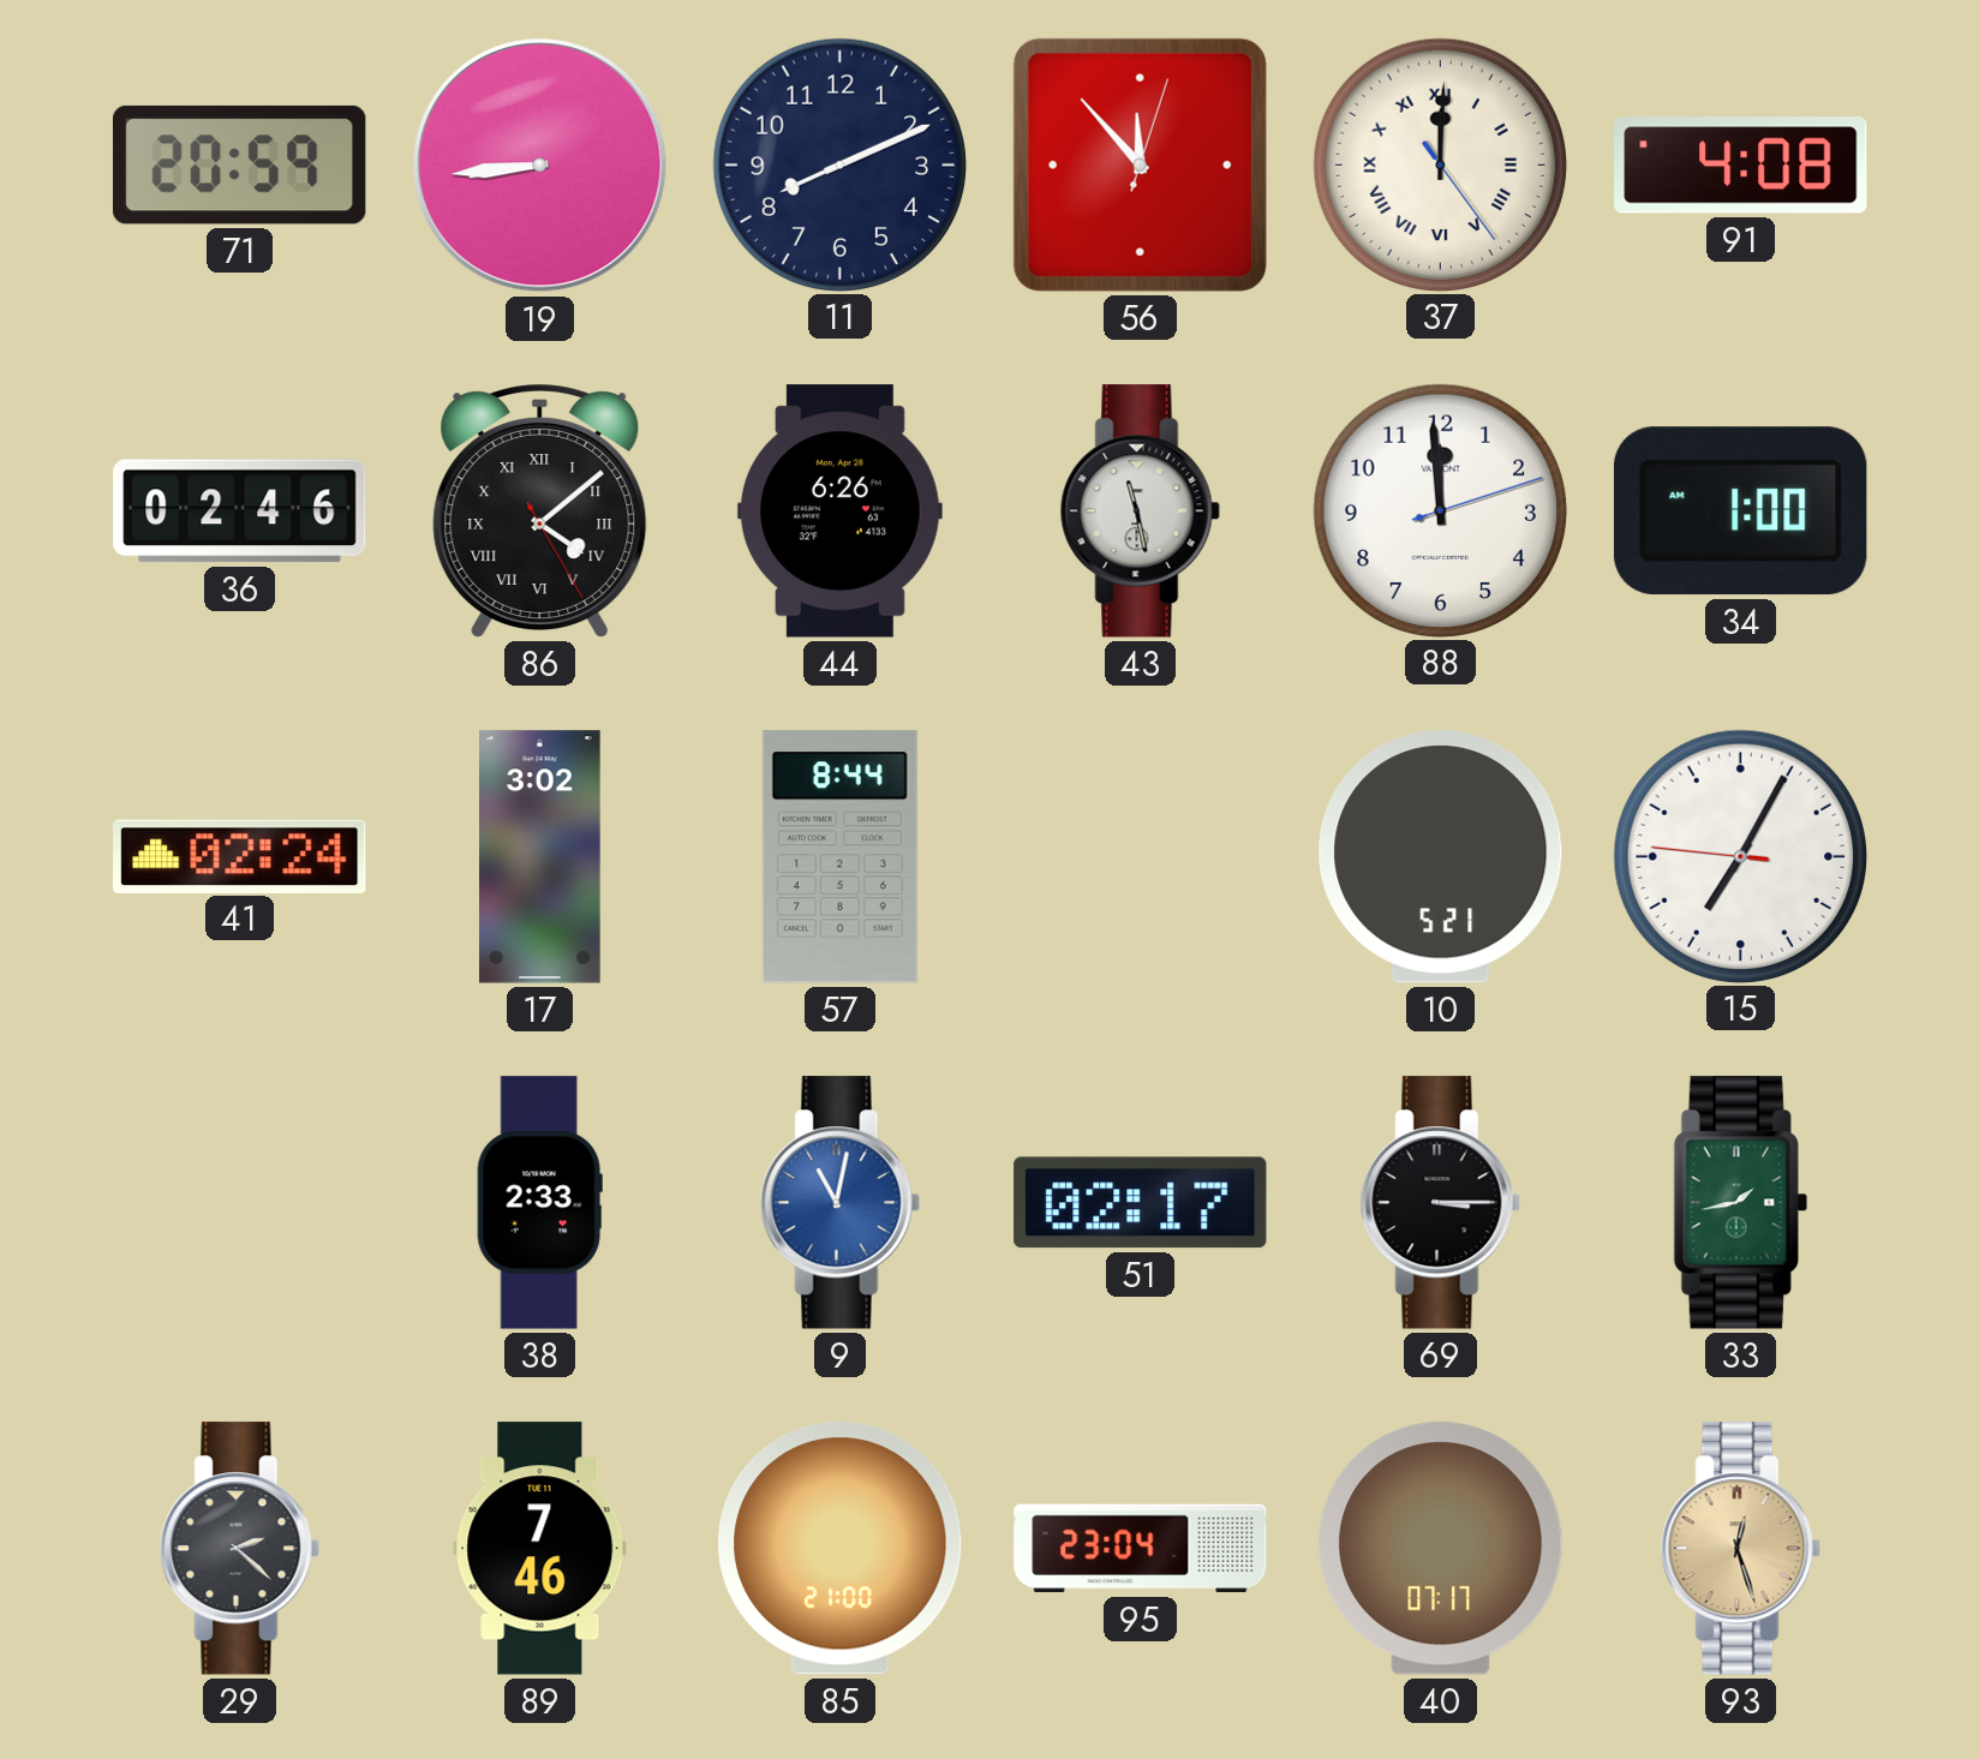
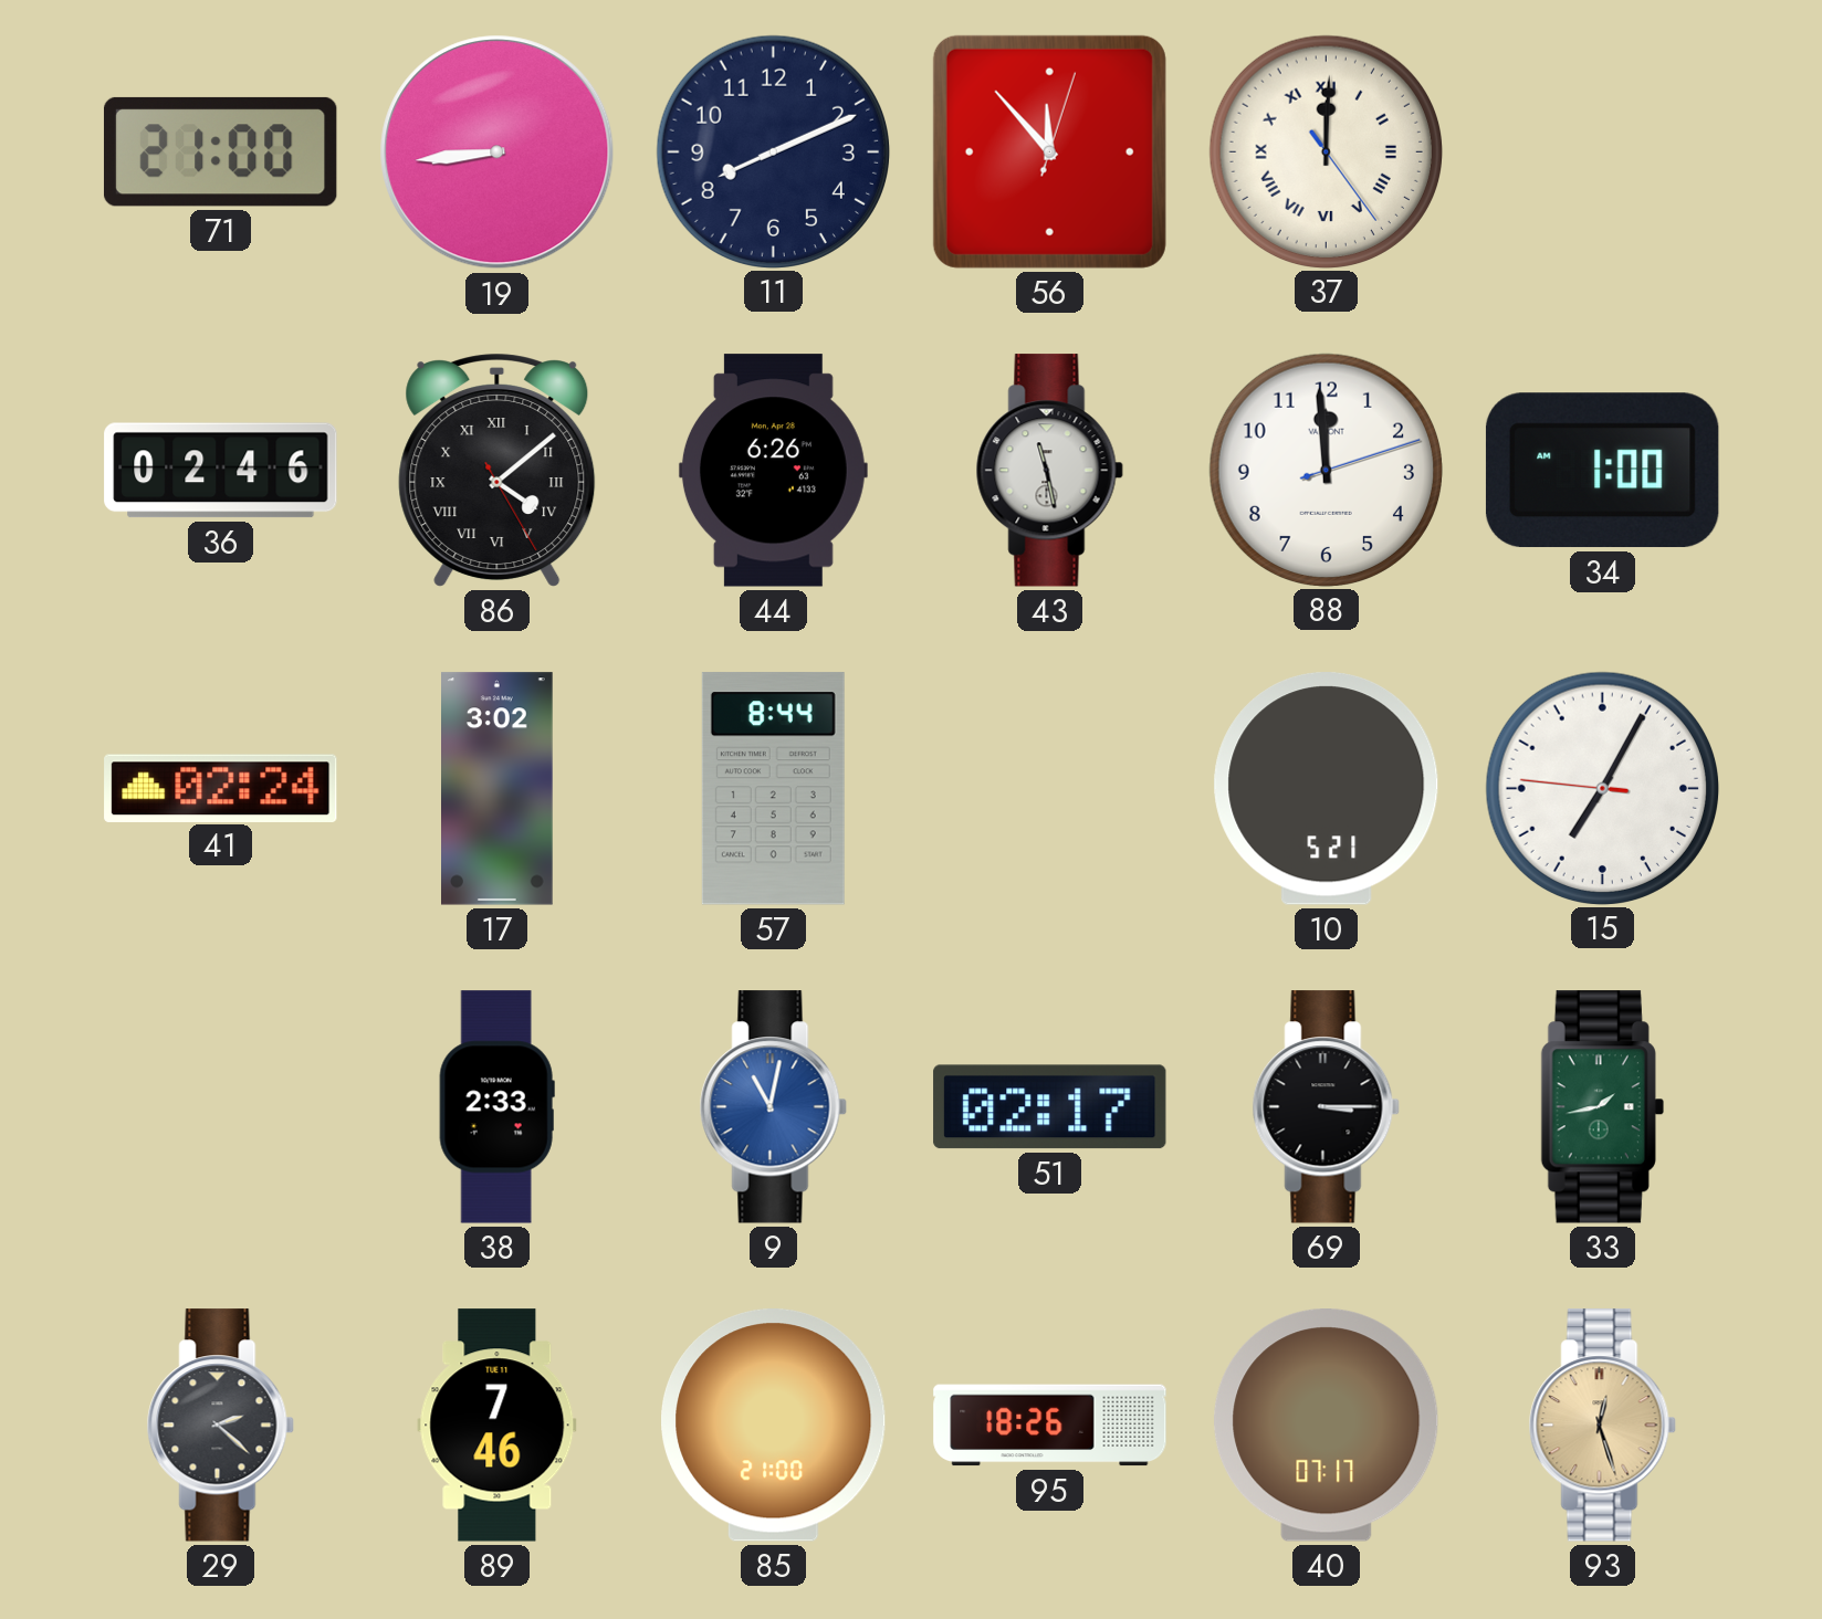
71: 20:59 -> 21:00
91: 4:08 -> none
95: 23:04 -> 18:26
